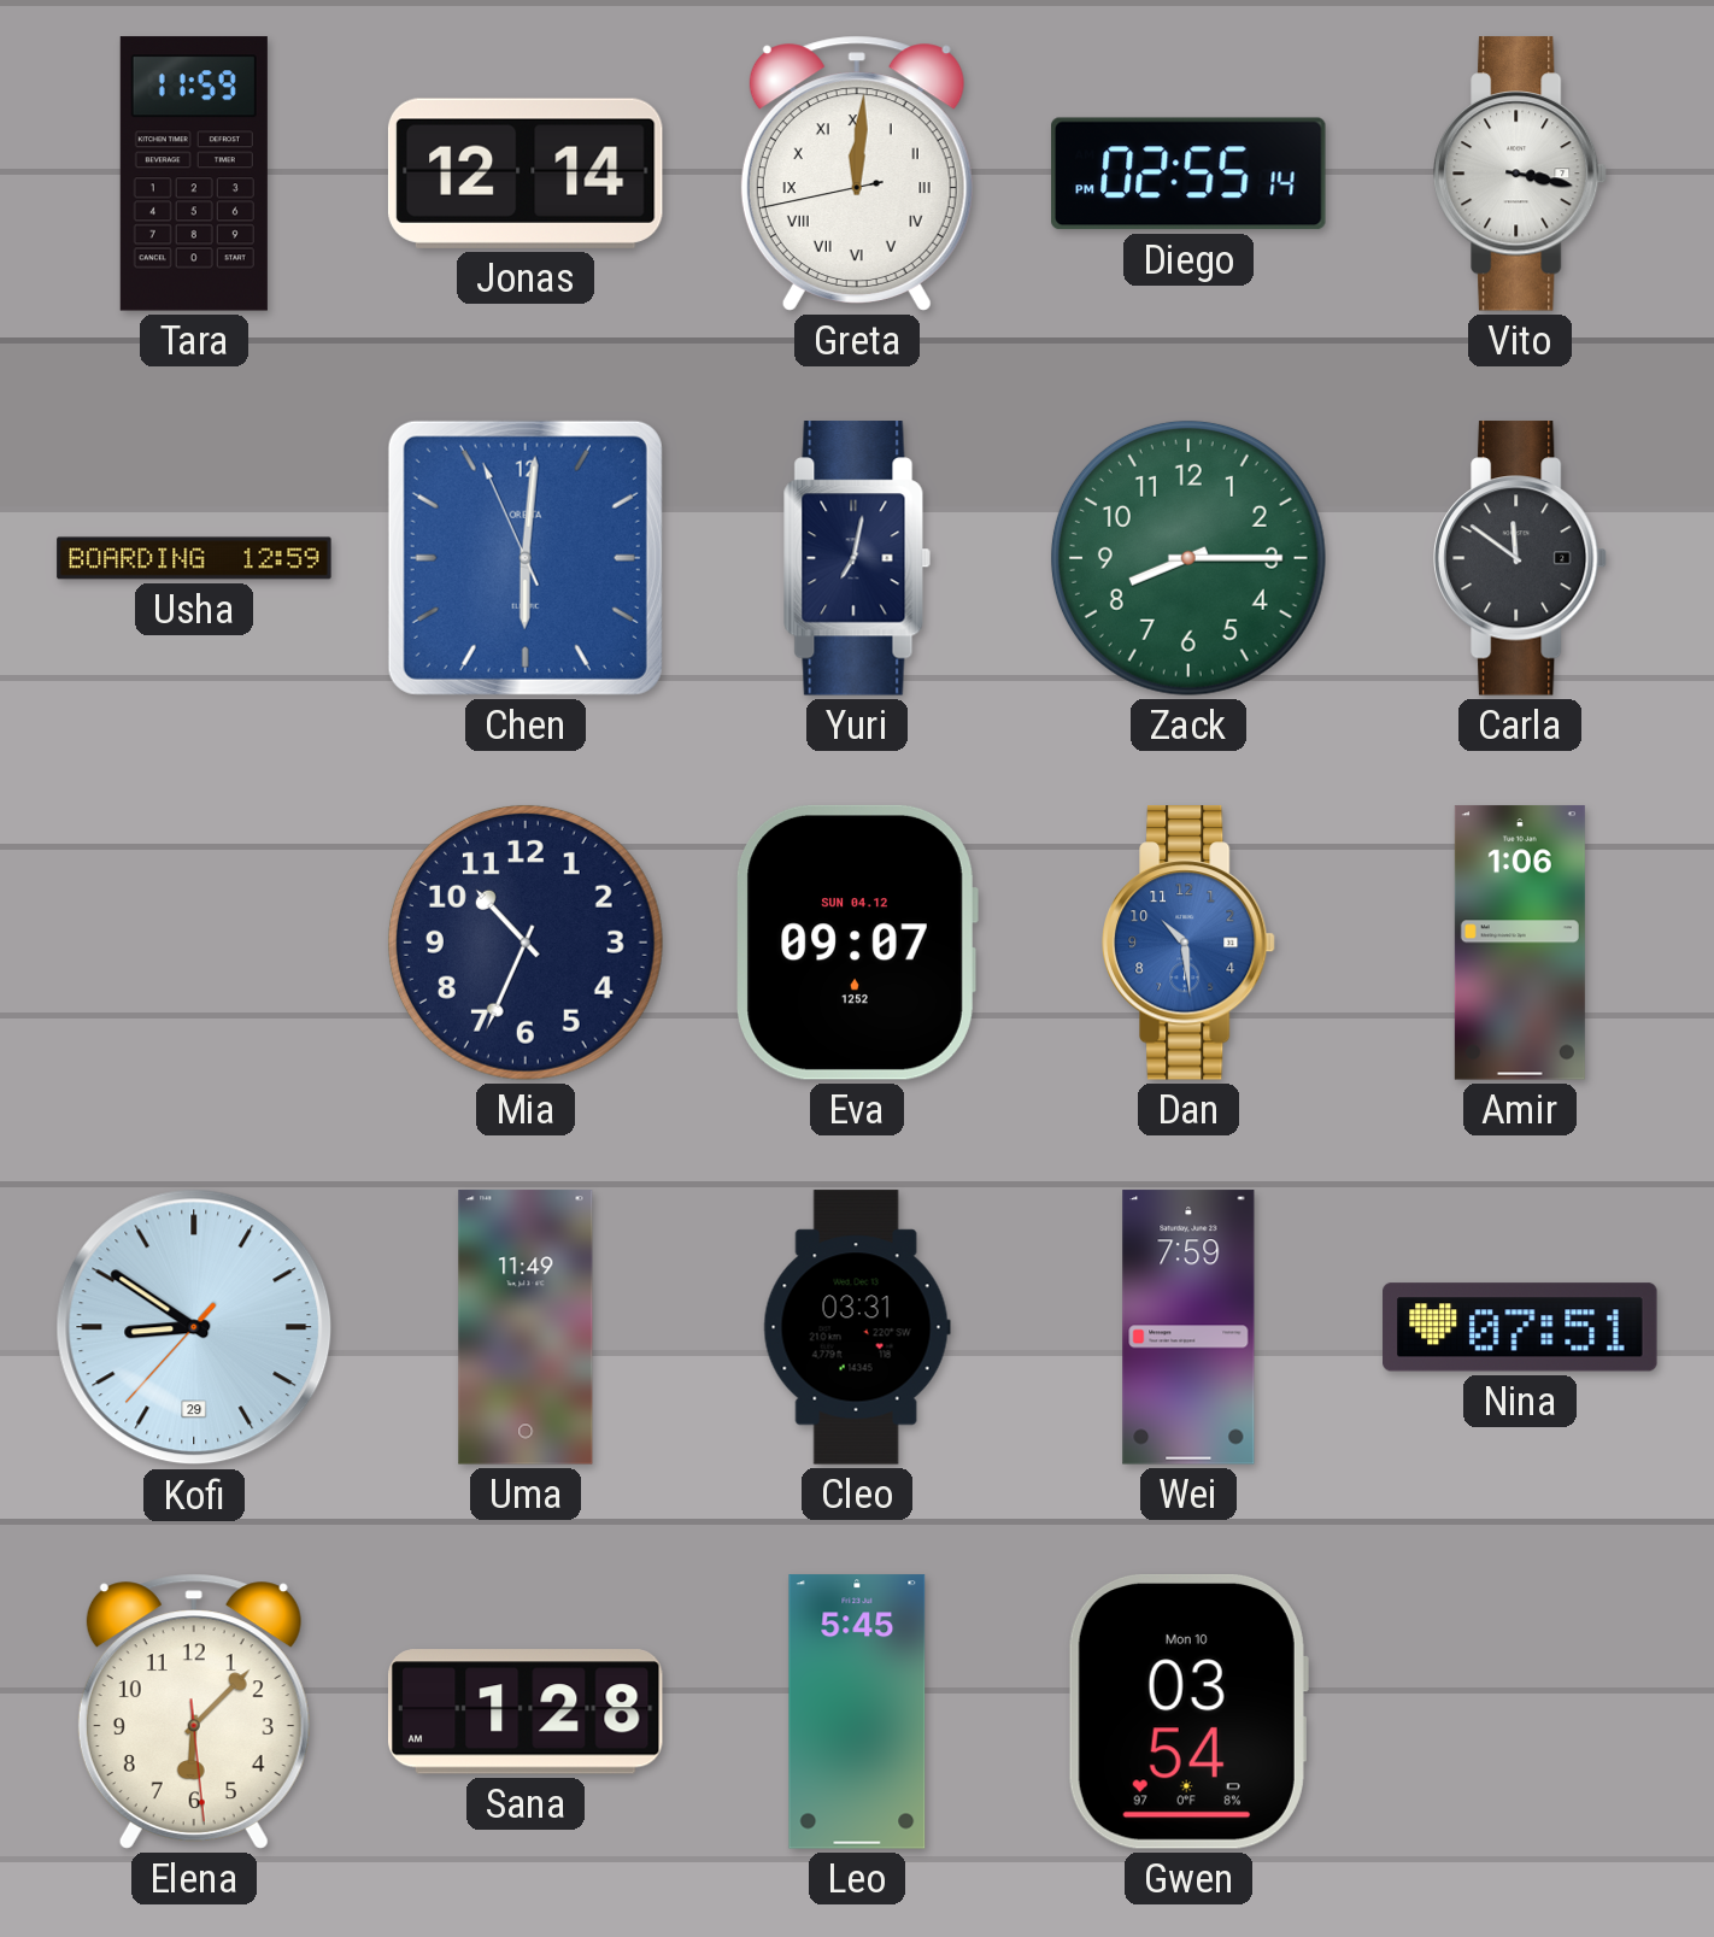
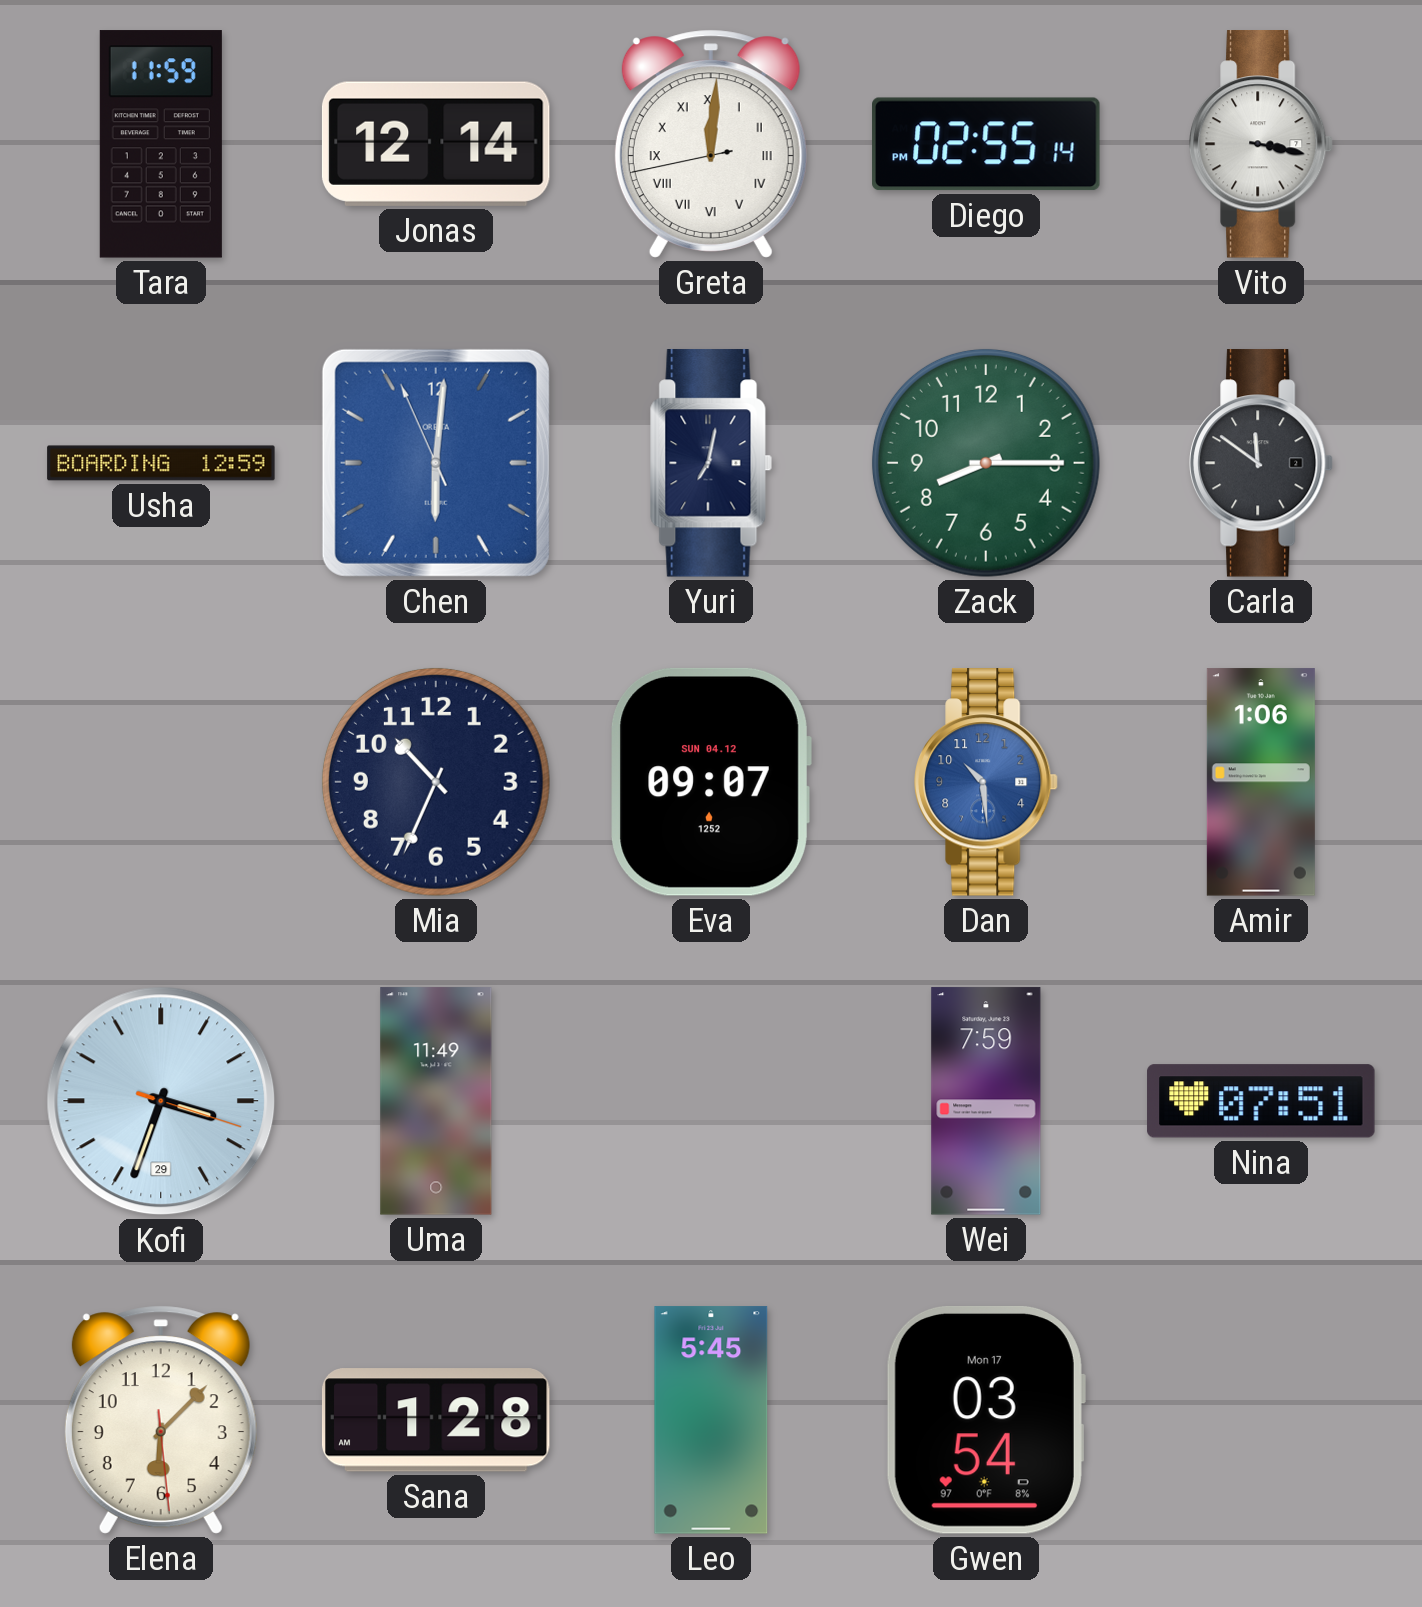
Kofi: 8:50 -> 3:33
Cleo: 03:31 -> none
Gwen date: Mon 10 -> Mon 17
